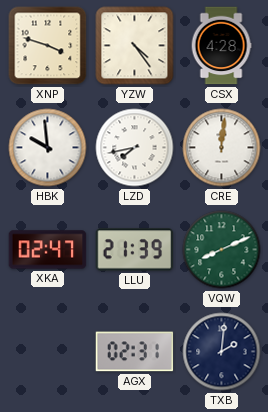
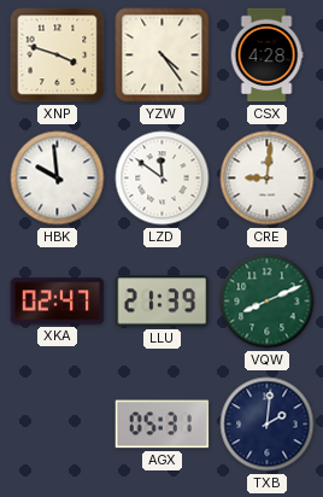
LZD: 7:43 -> 11:51
CRE: 12:01 -> 9:01
AGX: 02:31 -> 05:31
